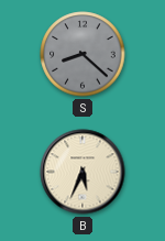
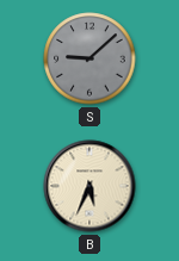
S: 8:22 -> 9:08
